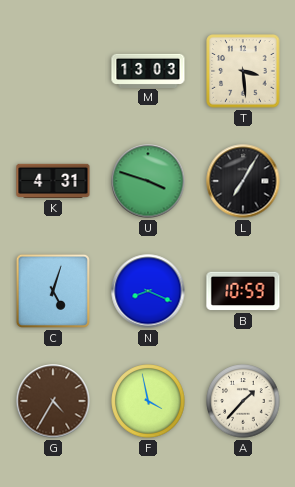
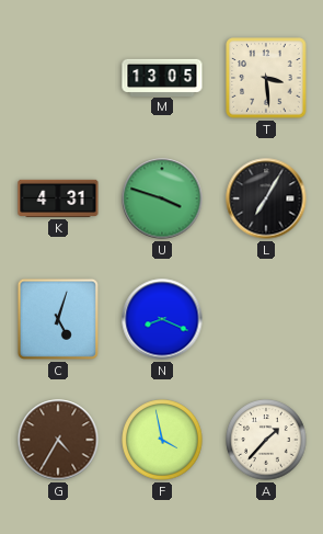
M: 13:03 -> 13:05
B: 10:59 -> none
